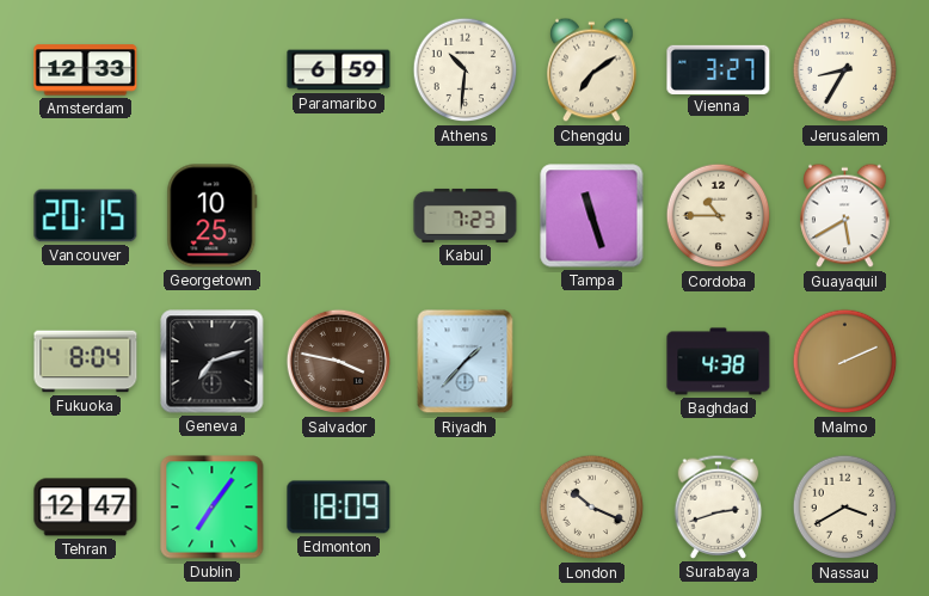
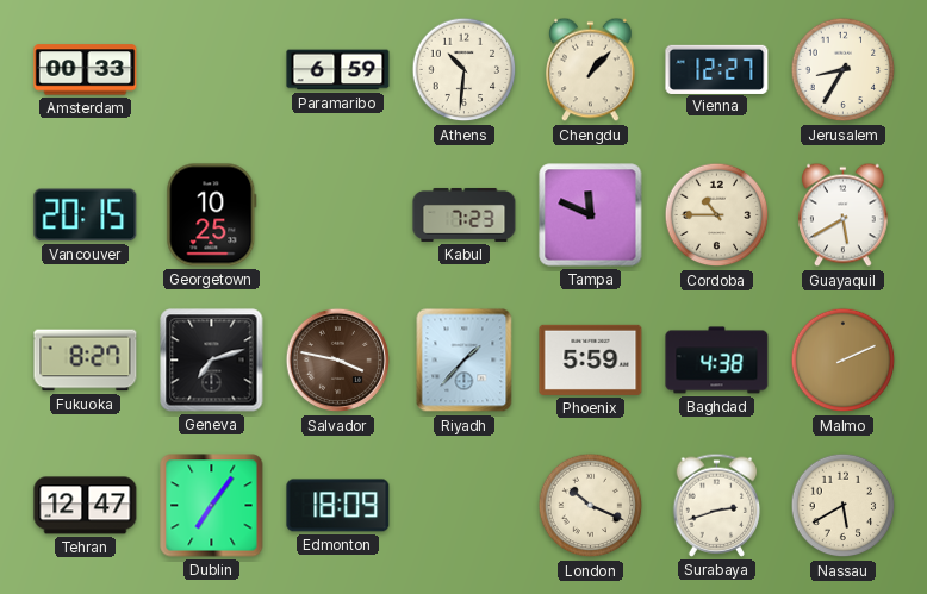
Amsterdam: 12:33 -> 00:33
Chengdu: 7:09 -> 1:07
Vienna: 3:27 -> 12:27
Tampa: 11:27 -> 11:49
Fukuoka: 8:04 -> 8:27
Phoenix: none -> 5:59
Nassau: 3:40 -> 5:40
